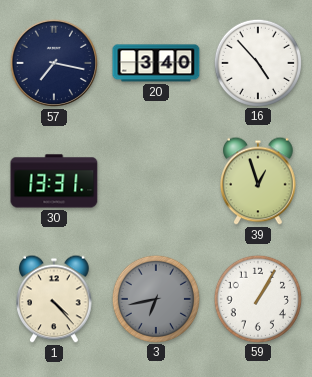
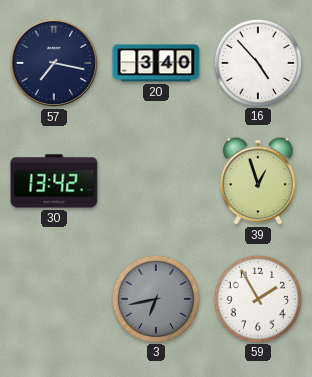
30: 13:31 -> 13:42
1: 4:23 -> none
59: 1:05 -> 1:55
